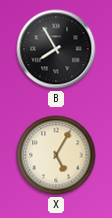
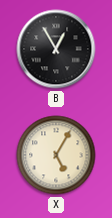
B: 7:55 -> 12:55
